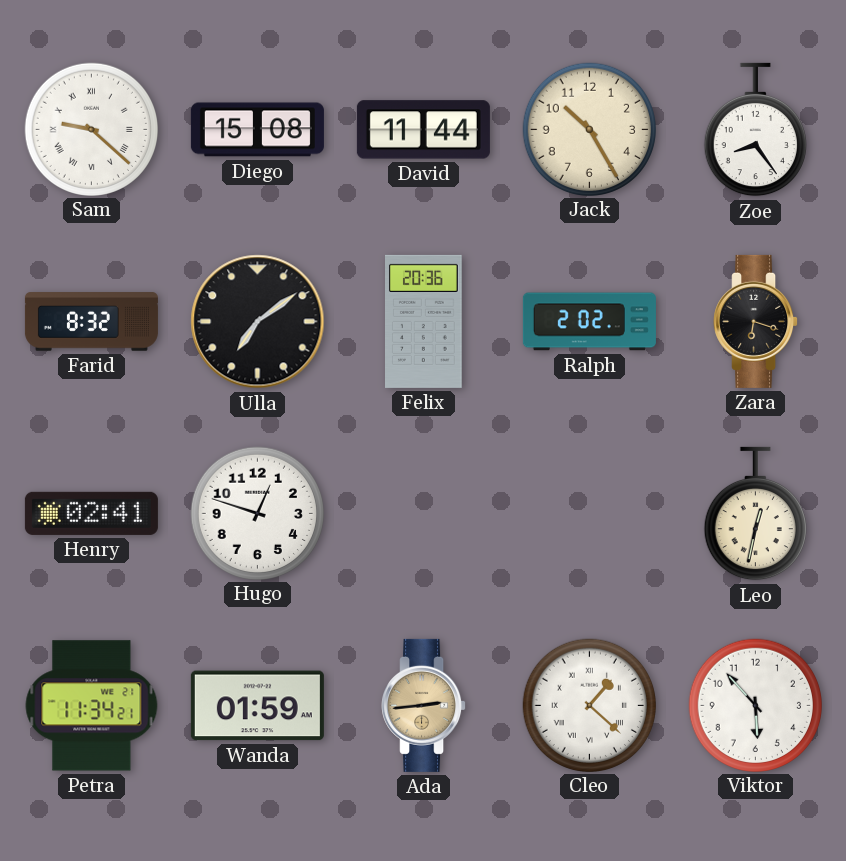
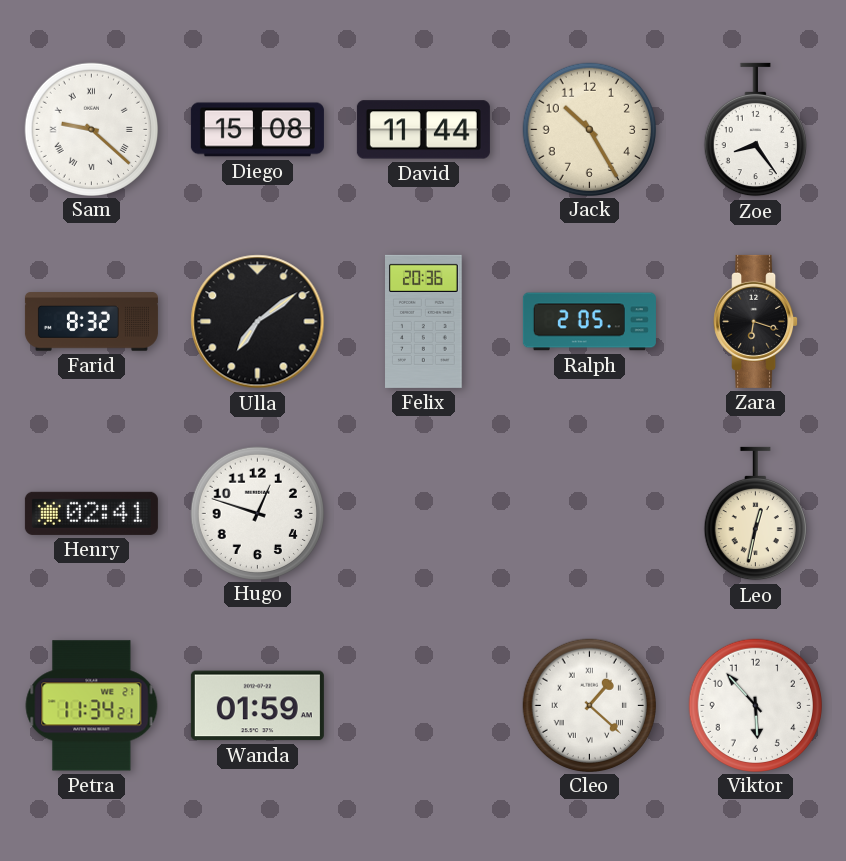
Ralph: 2:02 -> 2:05
Ada: 2:44 -> none
